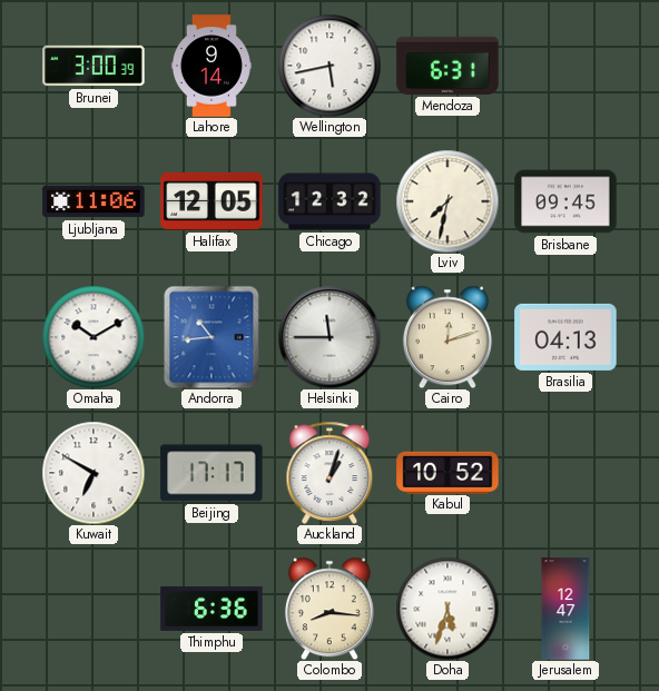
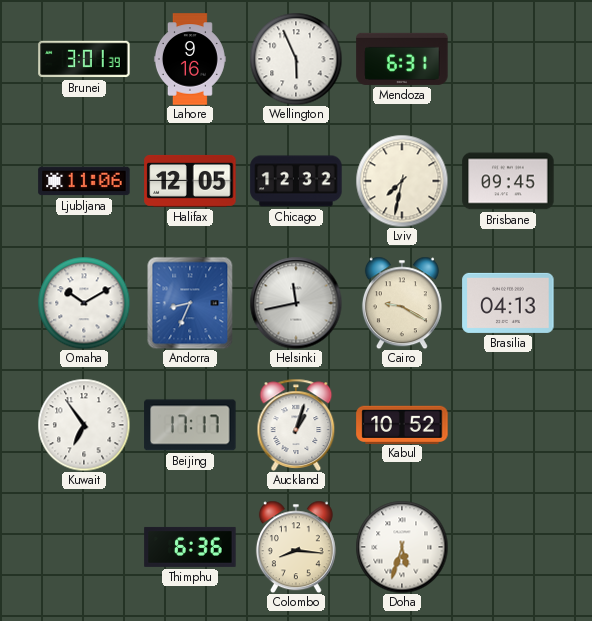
Brunei: 3:00 -> 3:01
Lahore: 9:14 -> 9:16
Wellington: 5:43 -> 5:56
Andorra: 10:44 -> 8:34
Helsinki: 11:45 -> 11:43
Cairo: 12:12 -> 9:20
Kuwait: 6:50 -> 6:54
Jerusalem: 12:47 -> none
